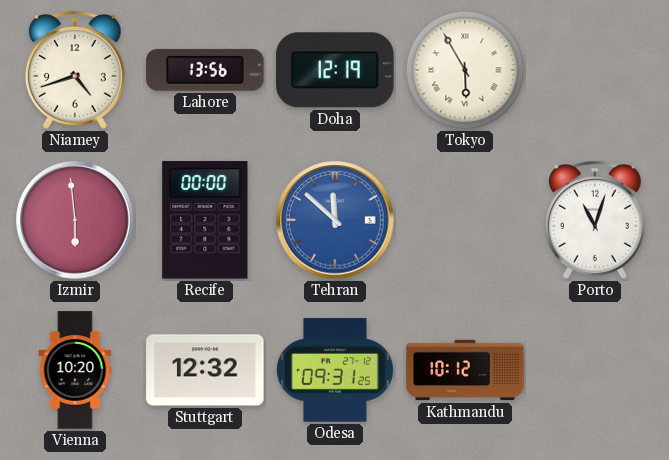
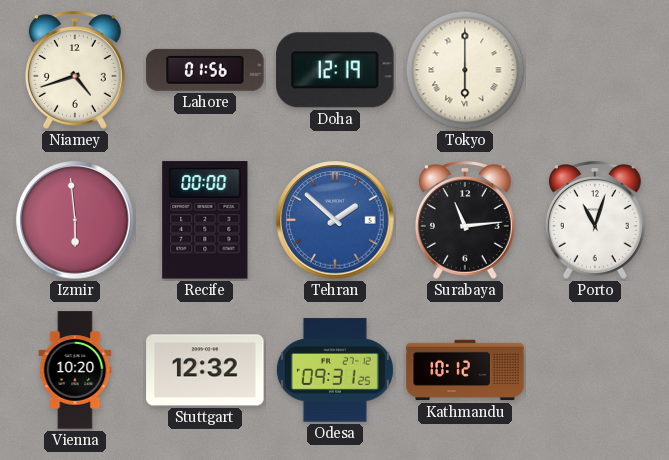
Lahore: 13:56 -> 01:56
Tokyo: 5:55 -> 6:00
Tehran: 11:52 -> 1:52
Surabaya: none -> 11:14
